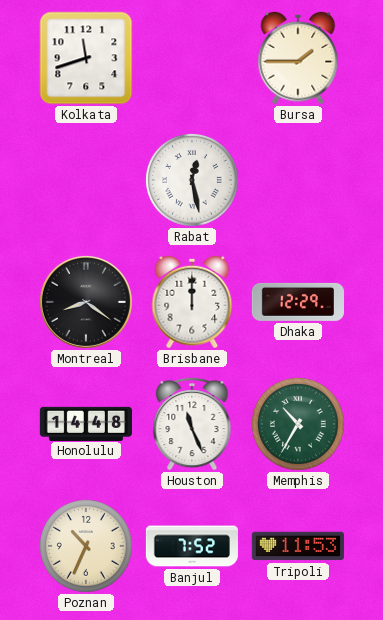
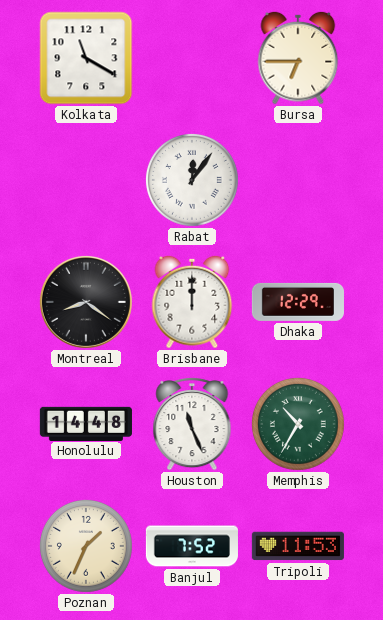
Kolkata: 11:42 -> 11:20
Bursa: 1:45 -> 6:45
Rabat: 12:28 -> 12:06
Poznan: 10:34 -> 1:34
